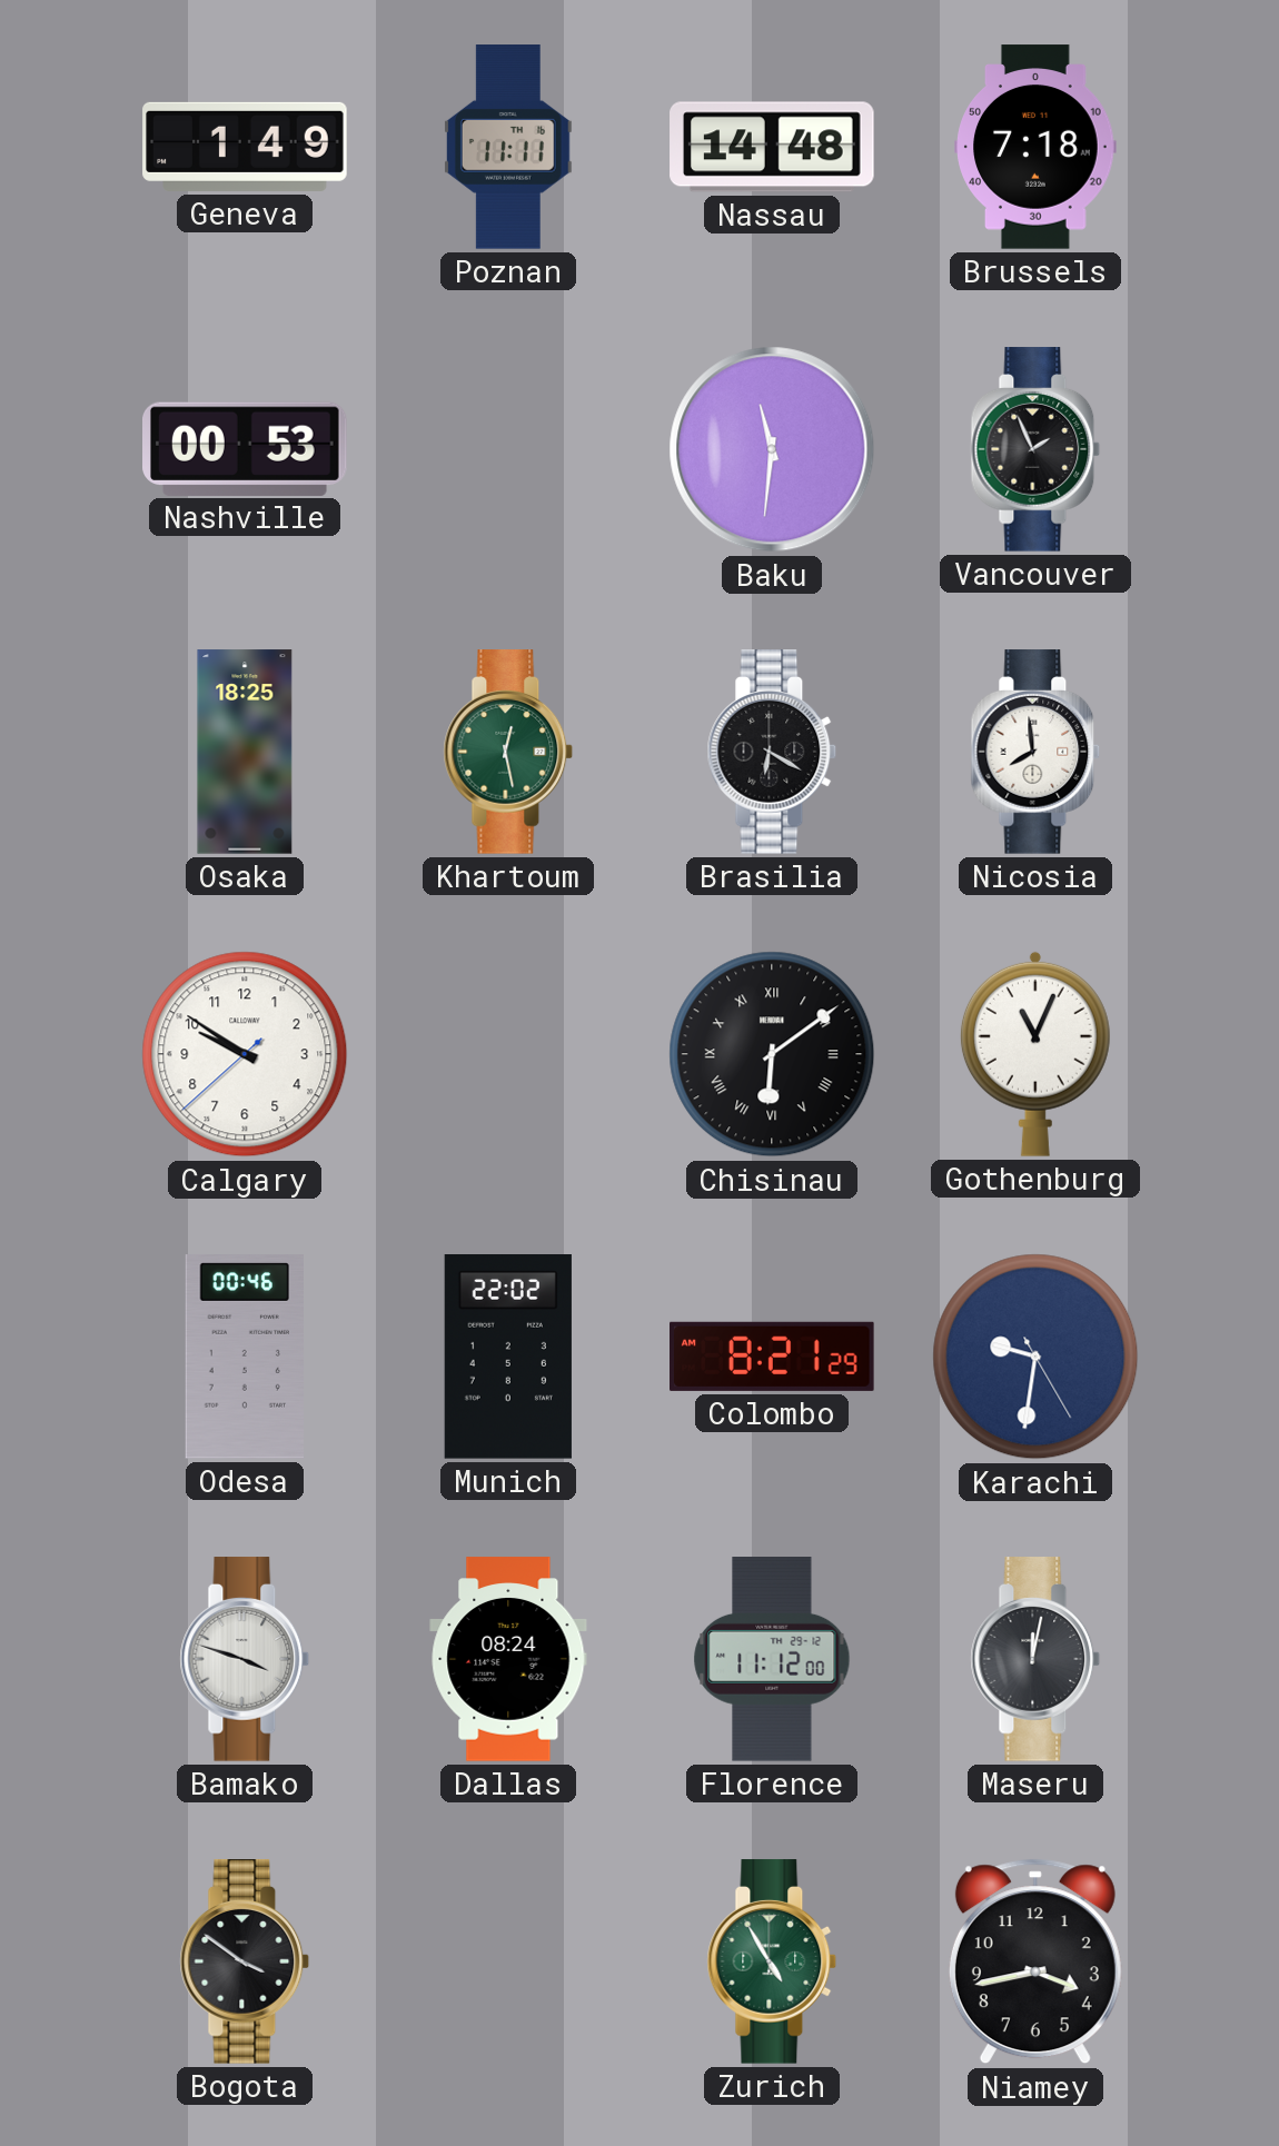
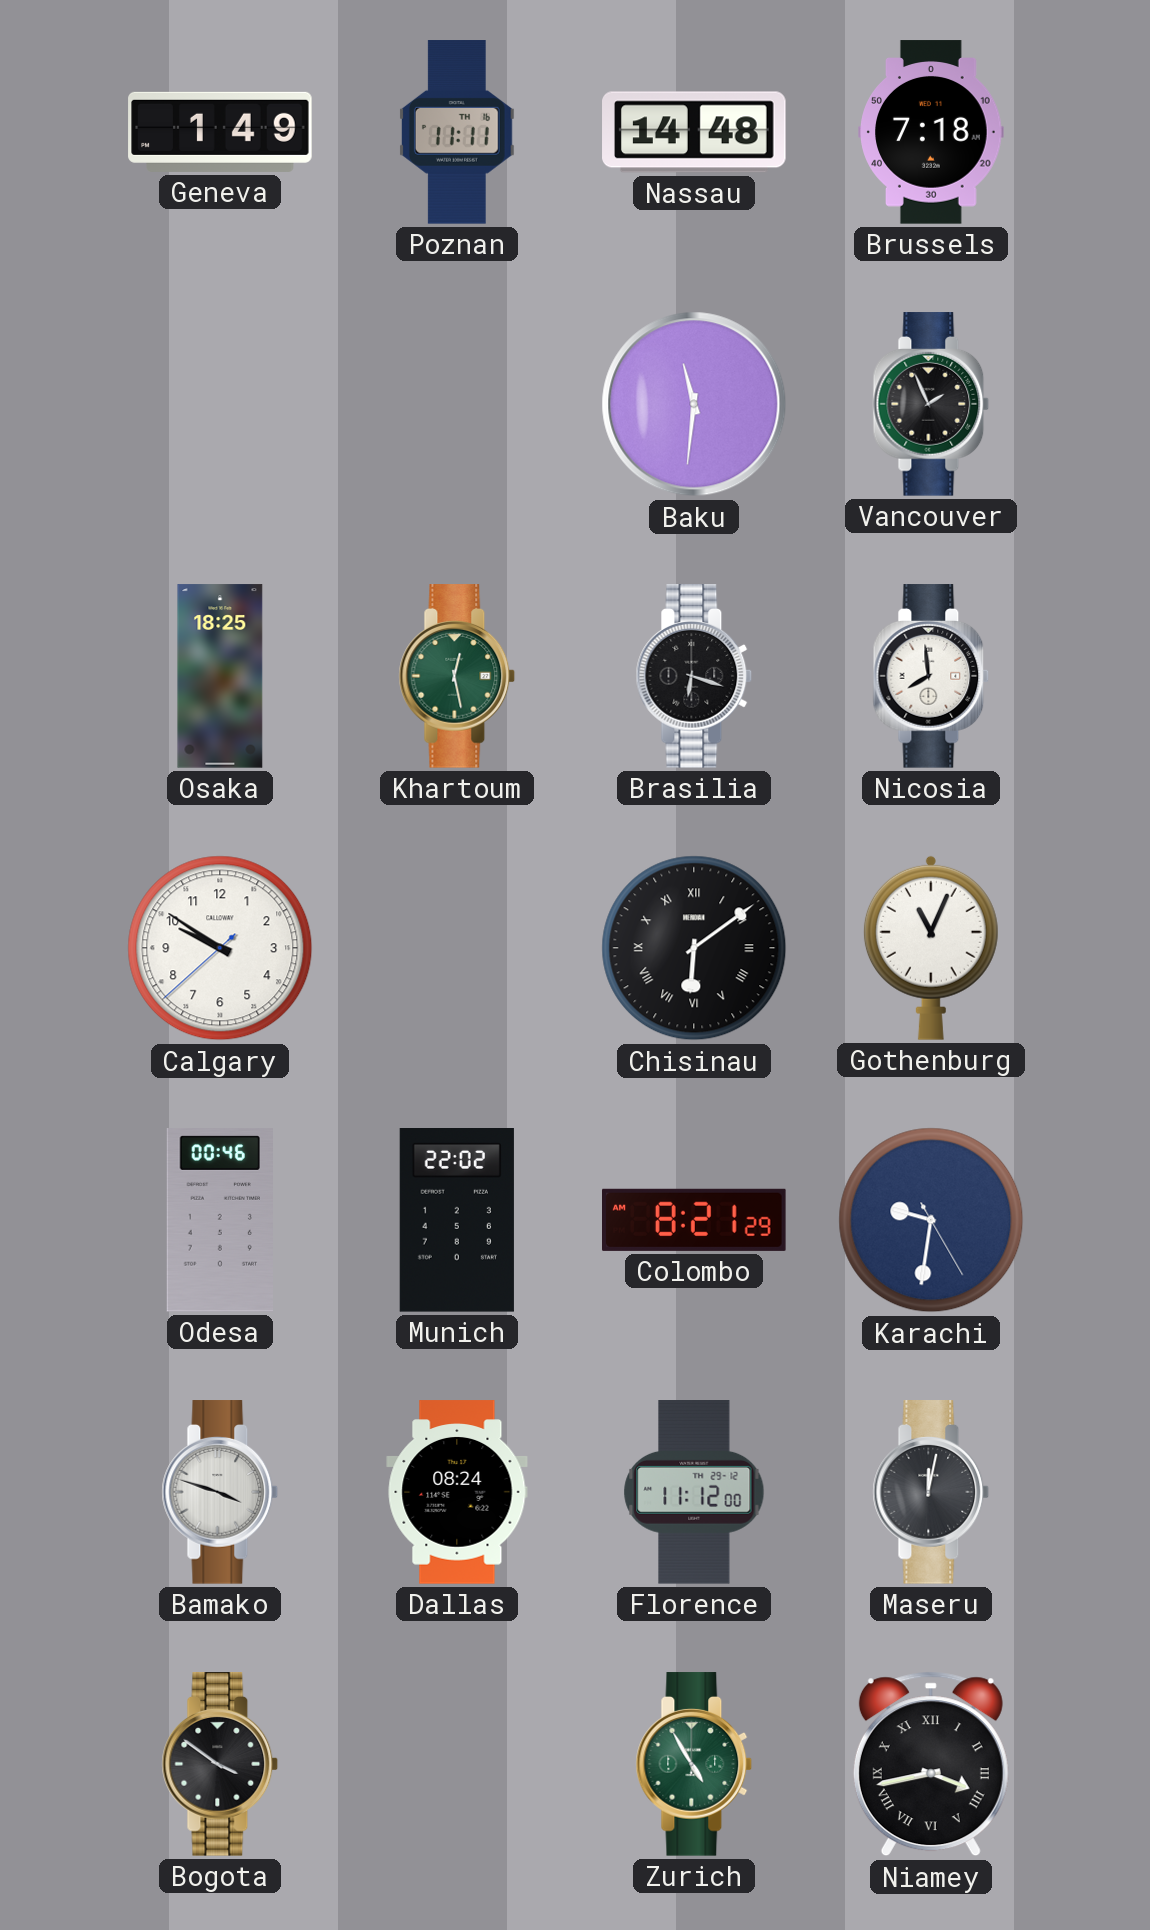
Nashville: 00:53 -> none
Brasilia: 6:20 -> 6:18
Niamey numerals: Arabic -> Roman
